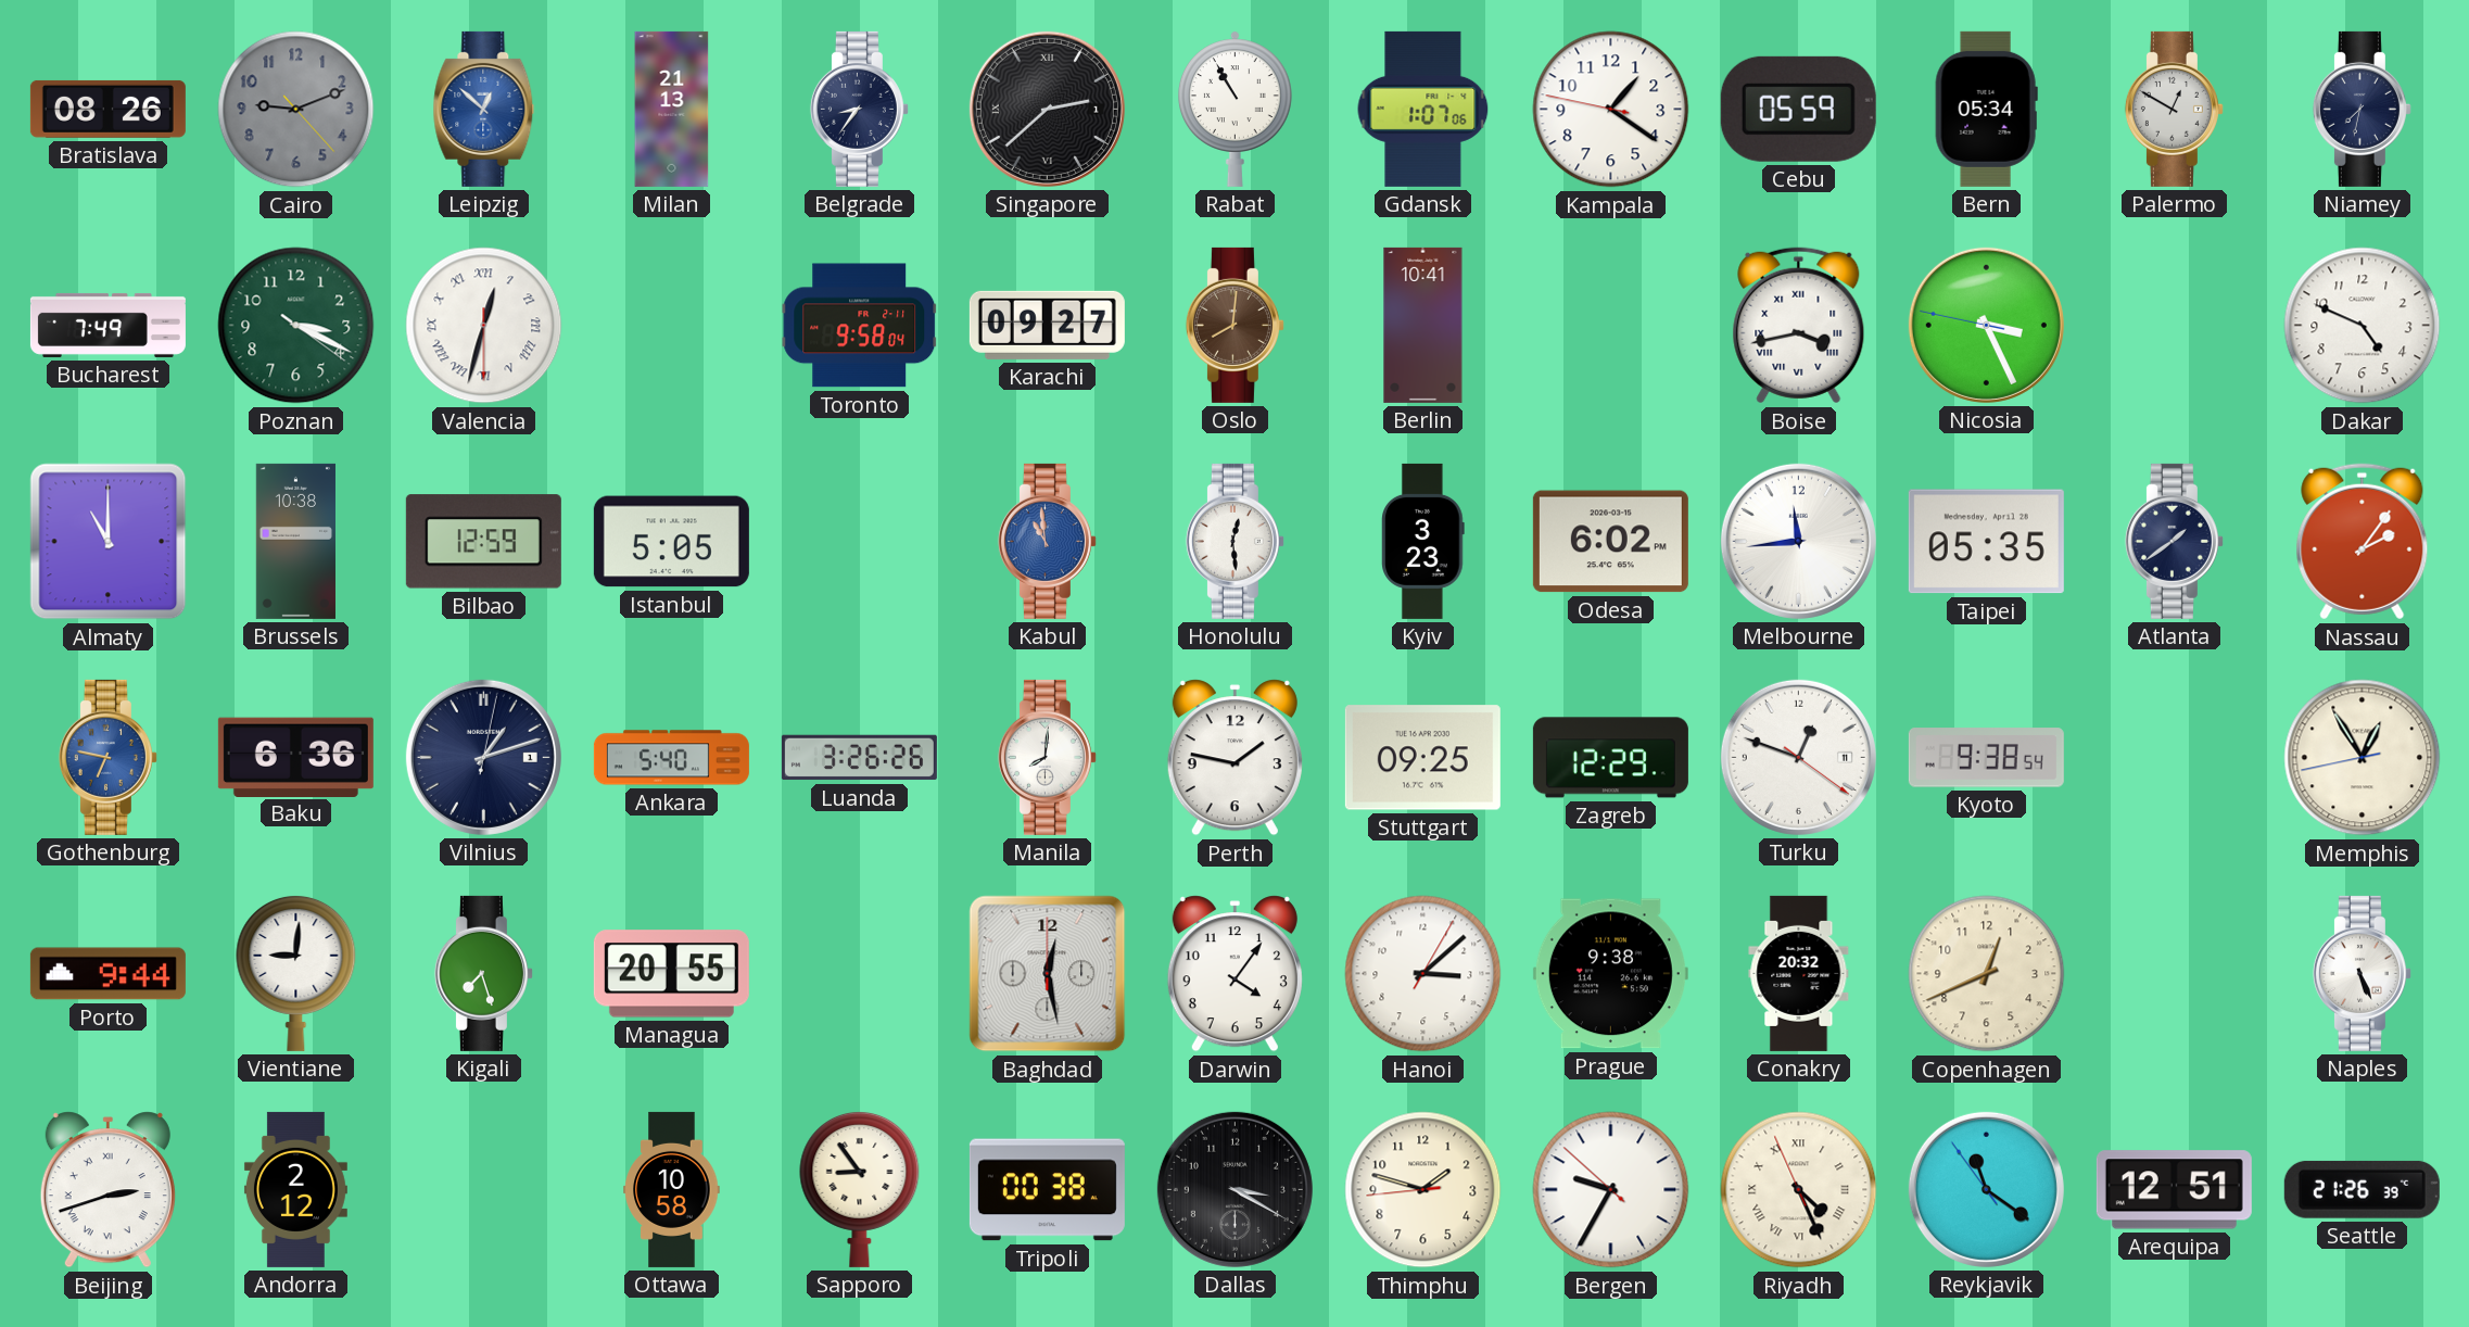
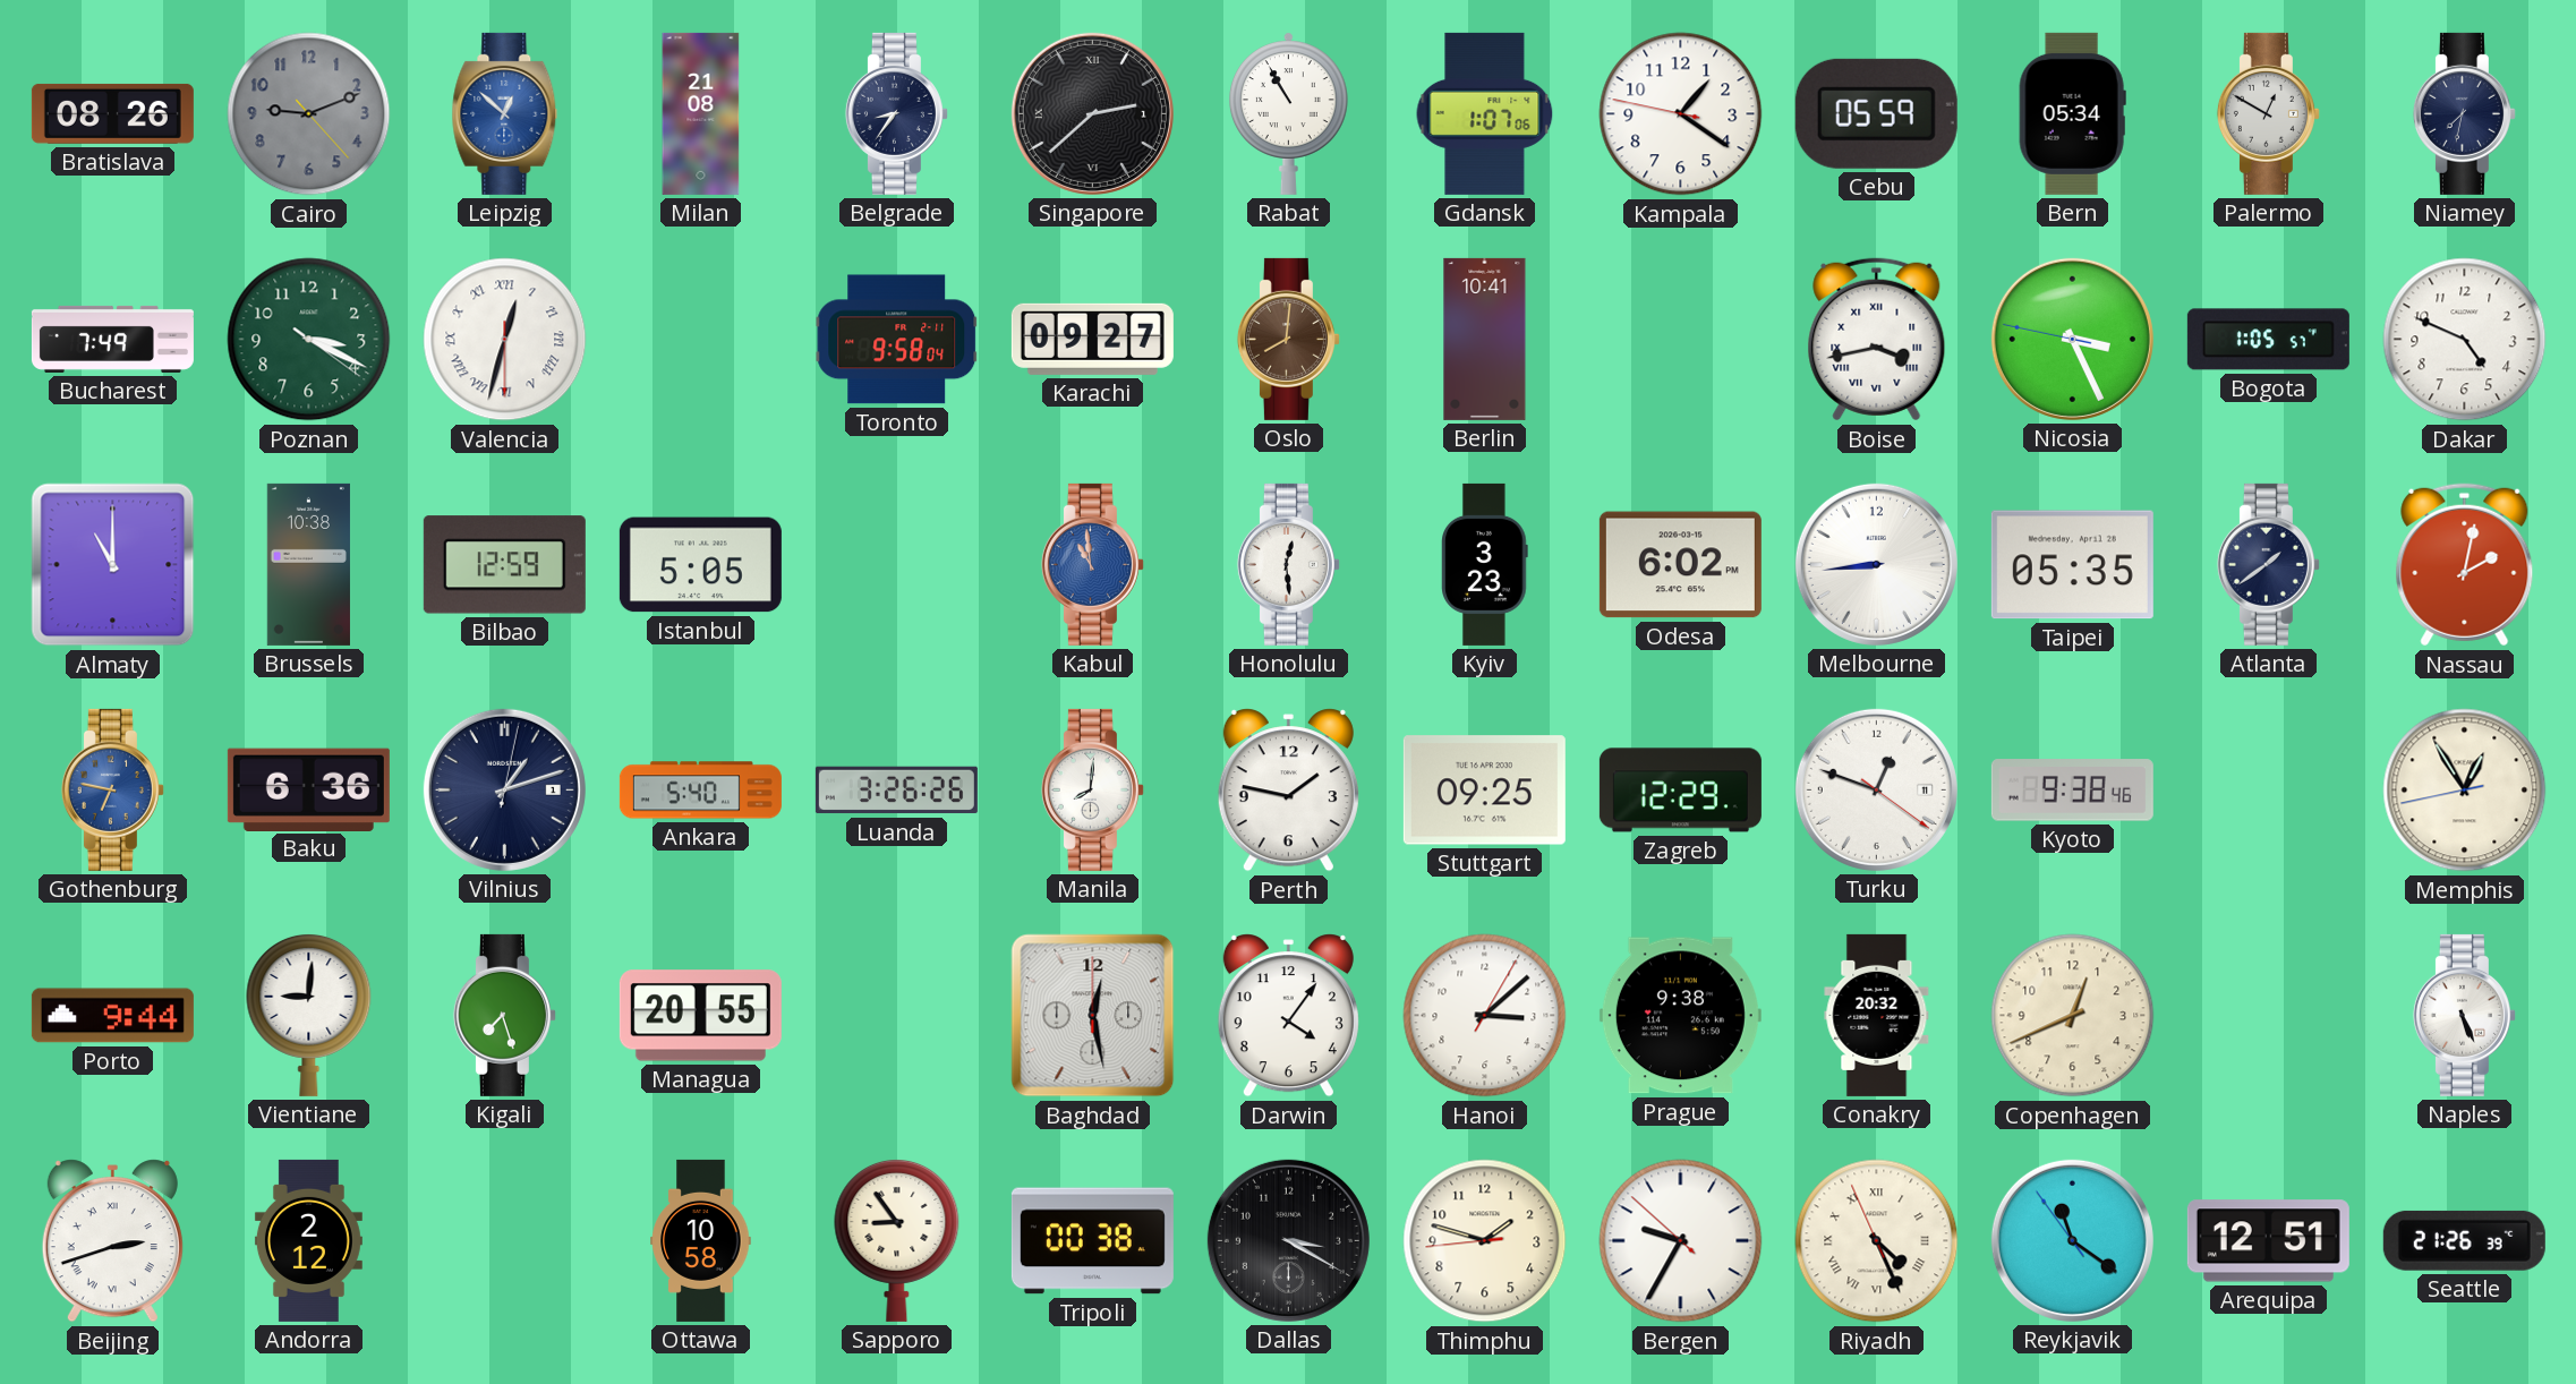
Milan: 21:13 -> 21:08
Bogota: none -> 1:05
Melbourne: 11:44 -> 8:44
Nassau: 2:06 -> 2:02
Kyoto: 9:38:54 -> 9:38:46
